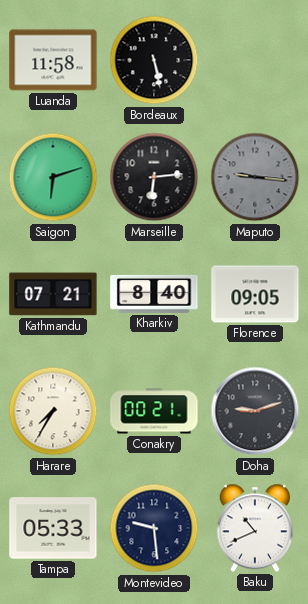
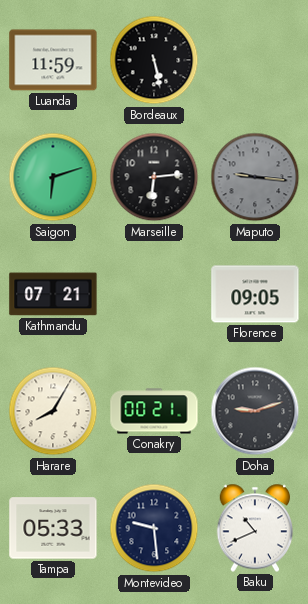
Luanda: 11:58 -> 11:59
Kharkiv: 8:40 -> none
Harare: 7:35 -> 8:05
